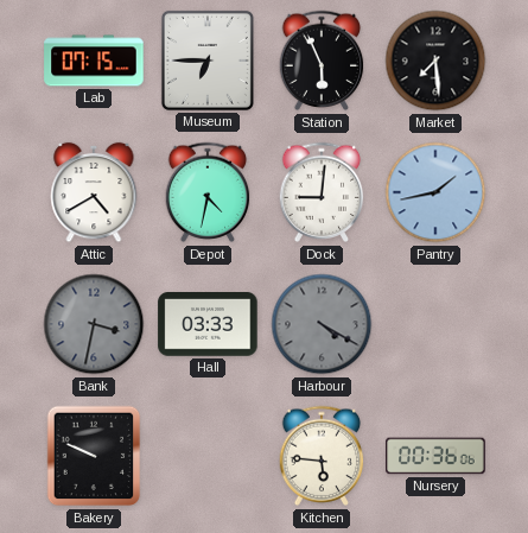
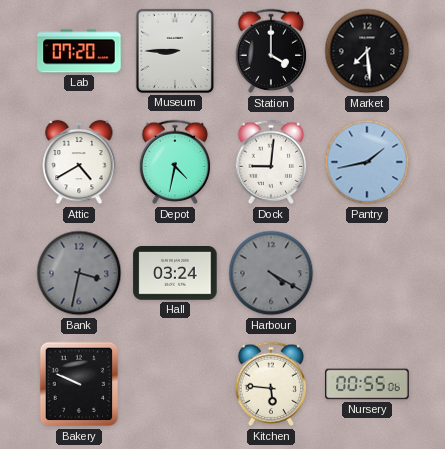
Lab: 07:15 -> 07:20
Museum: 6:45 -> 8:45
Station: 5:56 -> 4:00
Hall: 03:33 -> 03:24
Nursery: 00:36 -> 00:55
